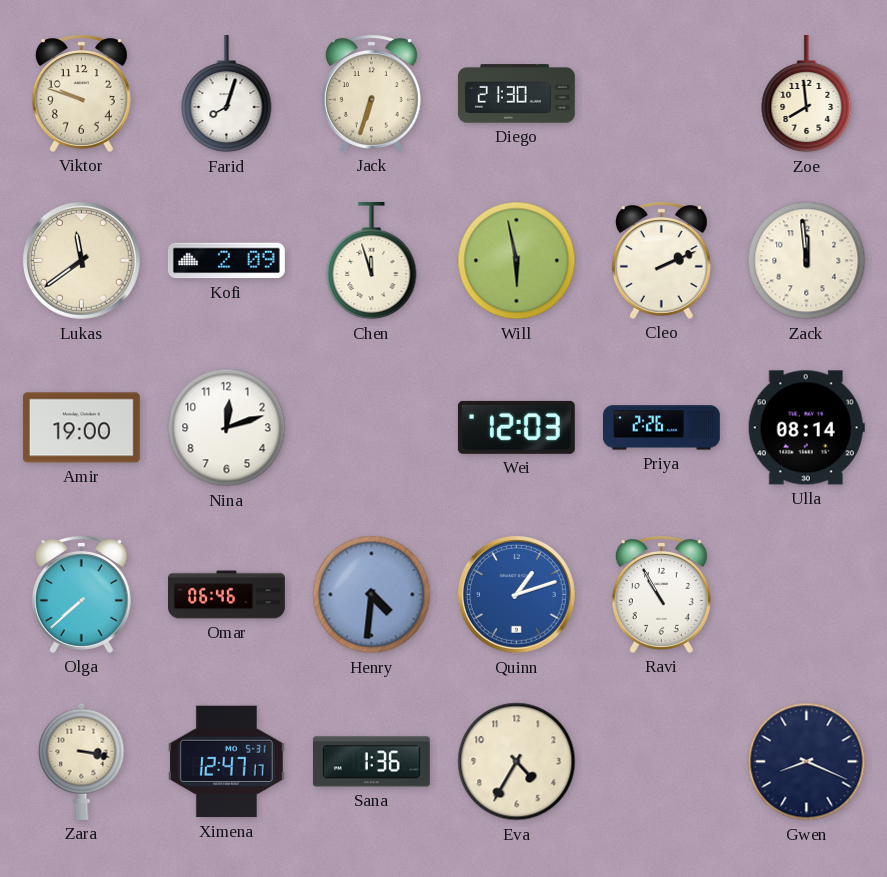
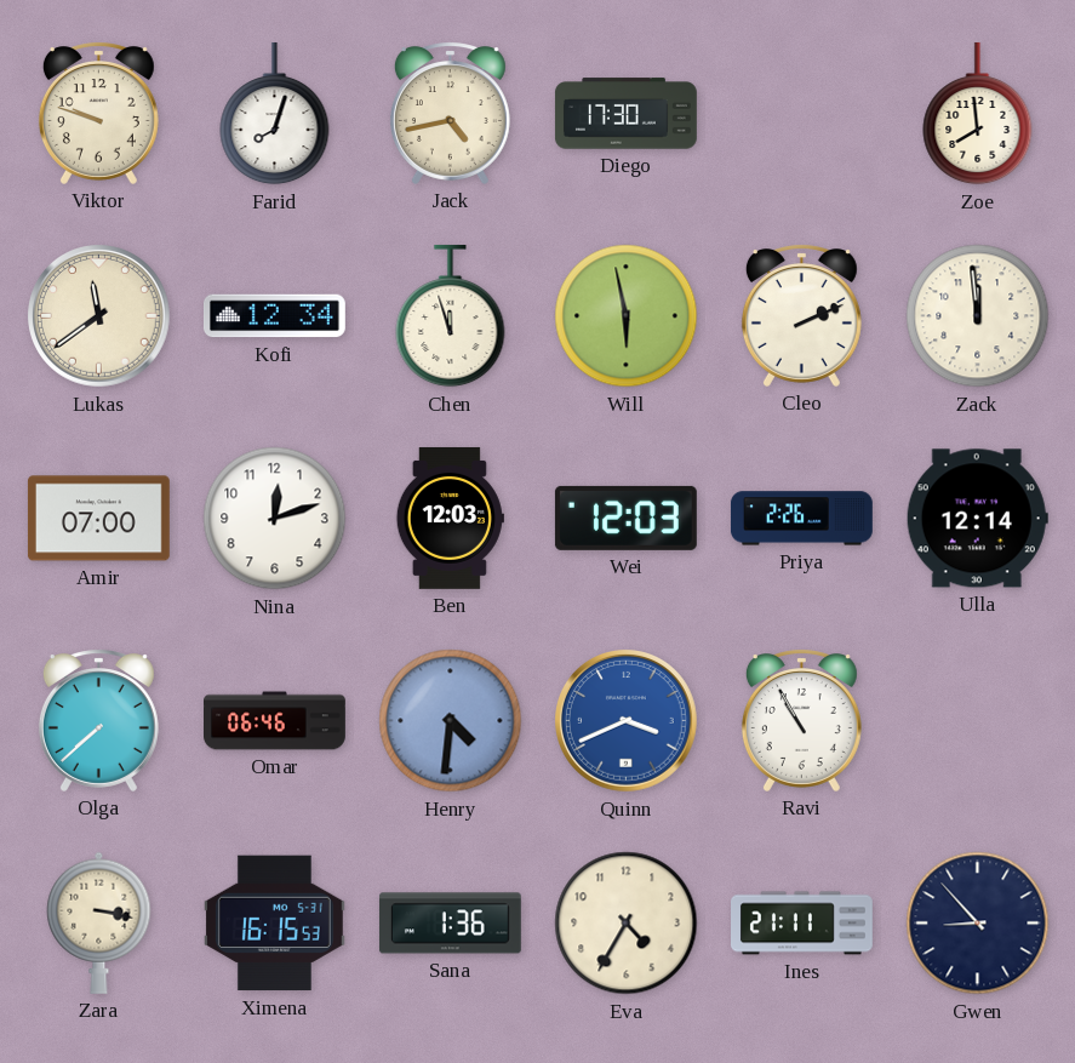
Jack: 6:33 -> 4:43
Diego: 21:30 -> 17:30
Kofi: 2:09 -> 12:34
Amir: 19:00 -> 07:00
Ben: none -> 12:03
Ulla: 08:14 -> 12:14
Quinn: 1:12 -> 3:41
Ximena: 12:47 -> 16:15
Ines: none -> 21:11
Gwen: 8:19 -> 8:53
